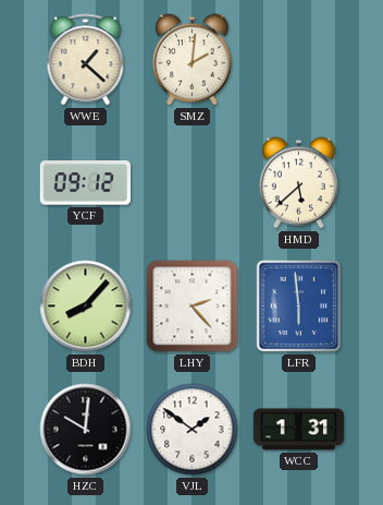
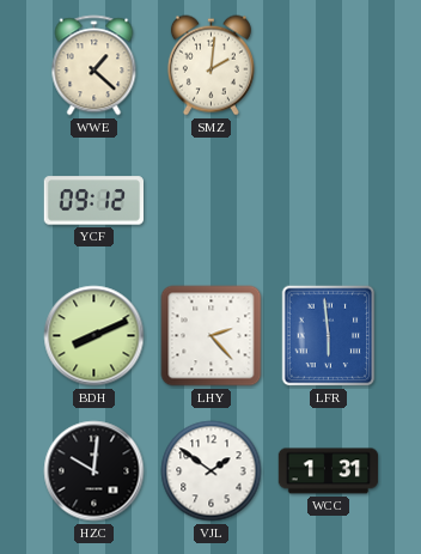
HMD: 5:38 -> none
BDH: 8:07 -> 8:11
